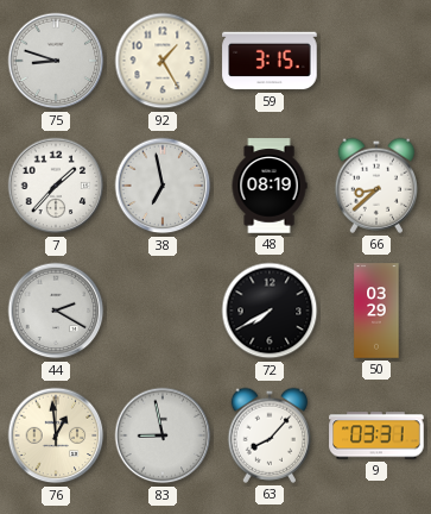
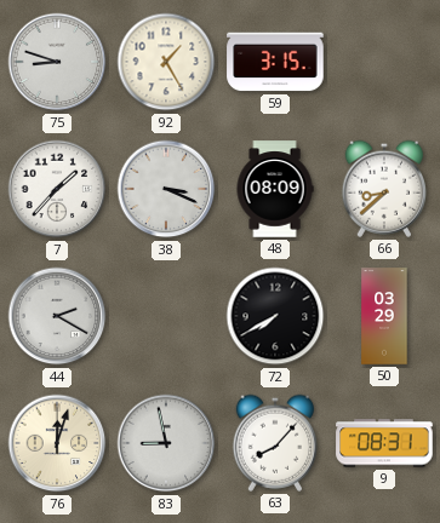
38: 6:58 -> 3:19
48: 08:19 -> 08:09
76: 12:59 -> 12:03
9: 03:31 -> 08:31
